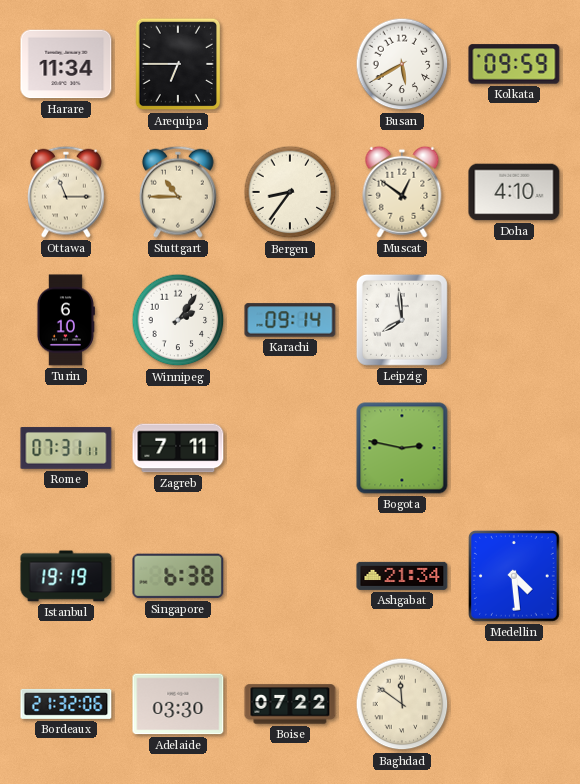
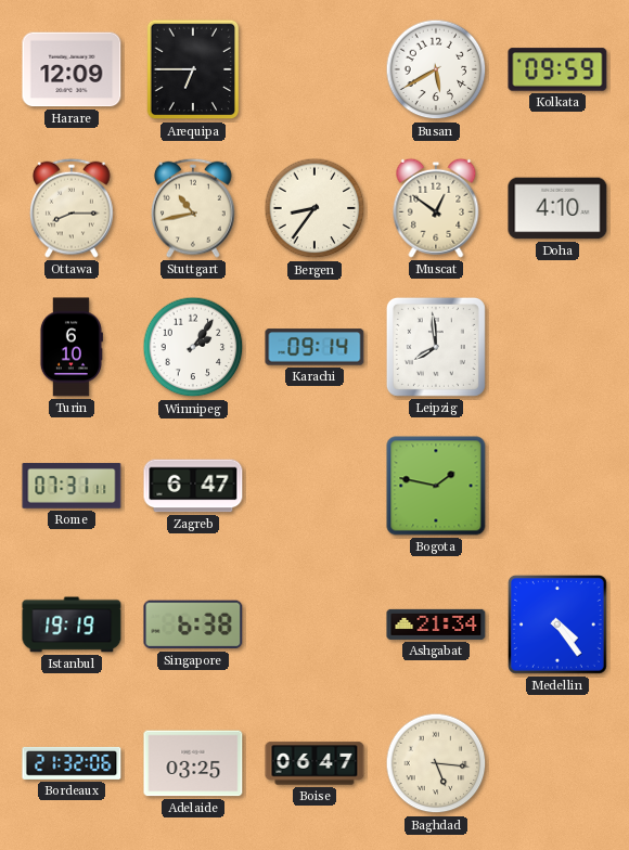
Harare: 11:34 -> 12:09
Ottawa: 11:15 -> 8:15
Stuttgart: 10:45 -> 10:43
Zagreb: 7:11 -> 6:47
Bogota: 2:47 -> 1:47
Medellin: 4:29 -> 4:24
Adelaide: 03:30 -> 03:25
Boise: 07:22 -> 06:47
Baghdad: 11:51 -> 5:16
